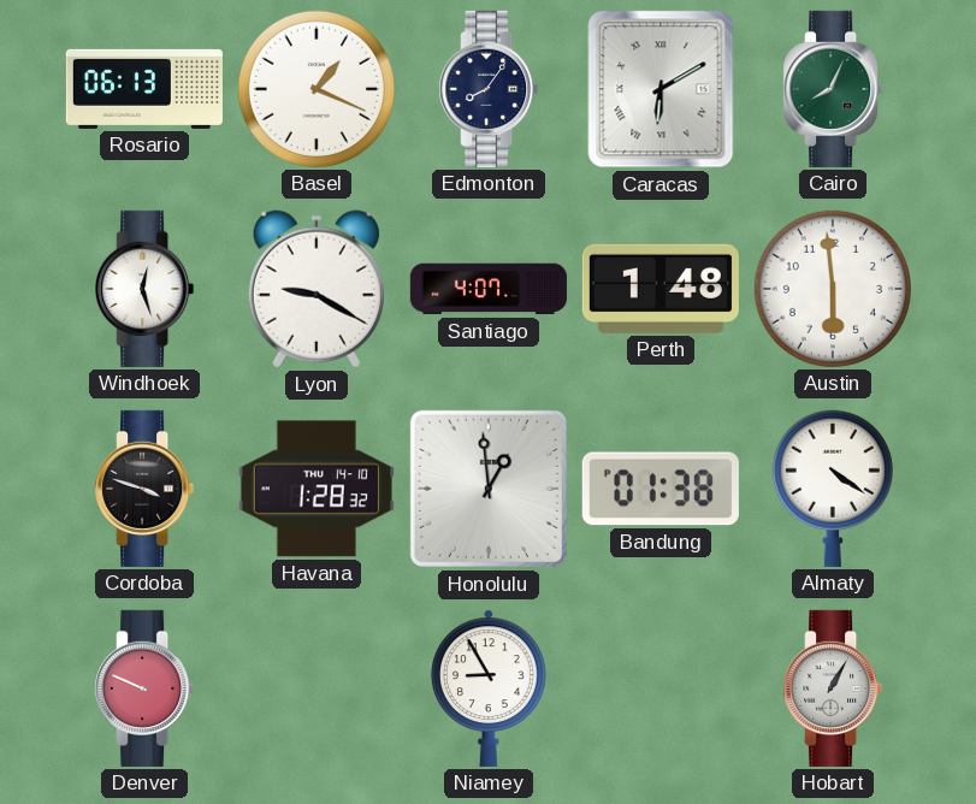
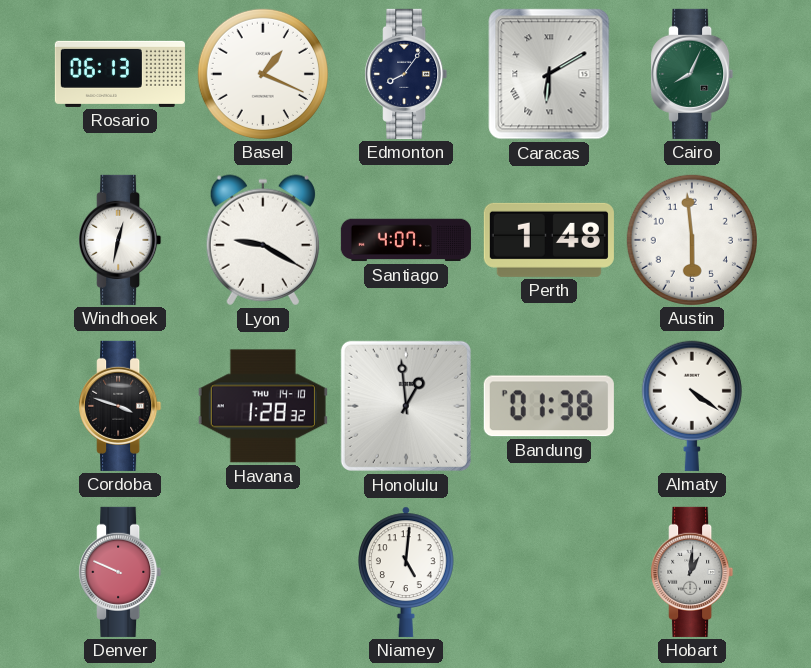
Windhoek: 12:27 -> 12:32
Niamey: 8:55 -> 5:01
Hobart: 1:05 -> 1:01
